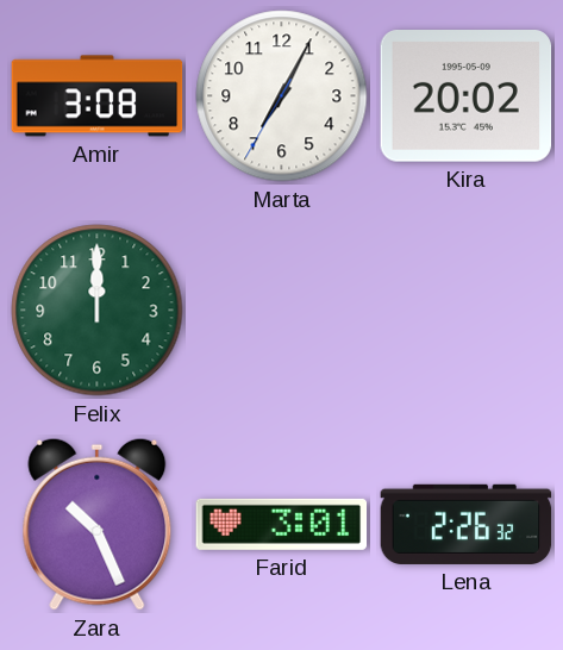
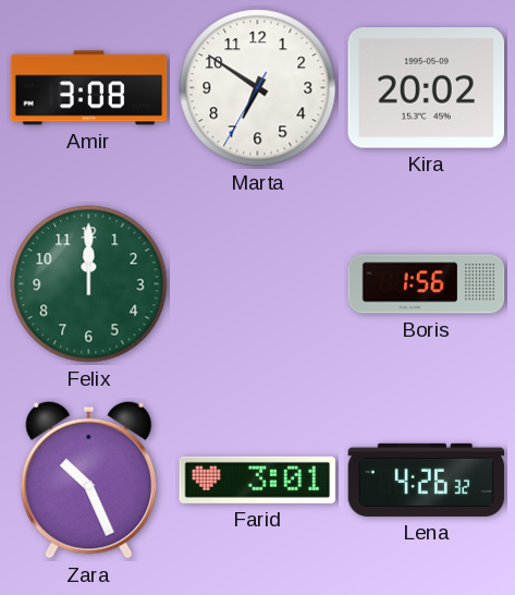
Marta: 7:04 -> 6:50
Boris: none -> 1:56
Lena: 2:26 -> 4:26
